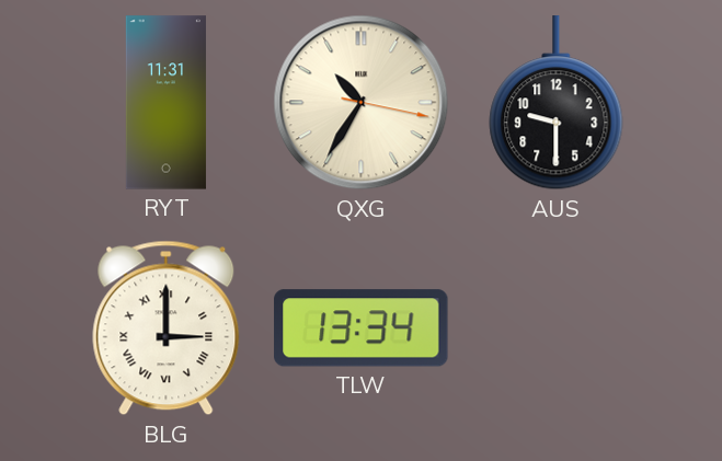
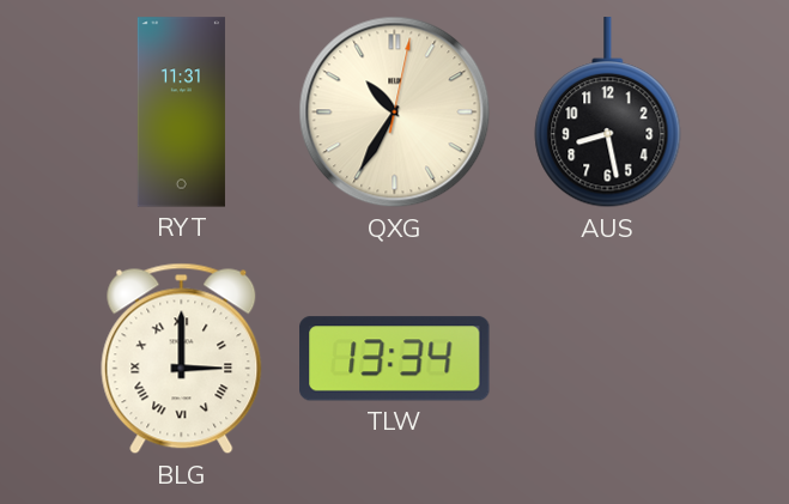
QXG: 10:35:17 -> 10:35:02
AUS: 9:30 -> 8:28
